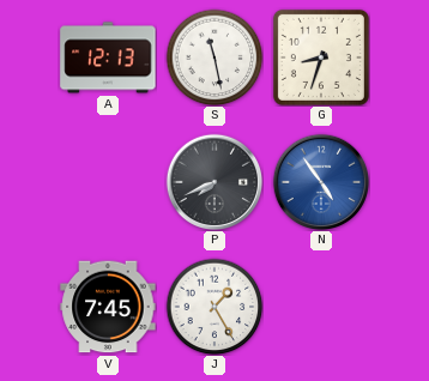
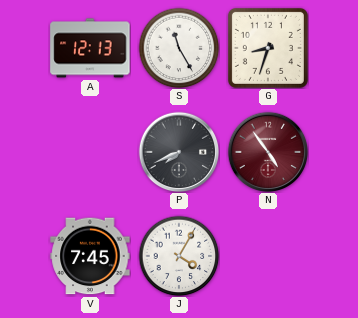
S: 11:28 -> 11:25
N dial: blue -> burgundy
J: 1:25 -> 4:05
